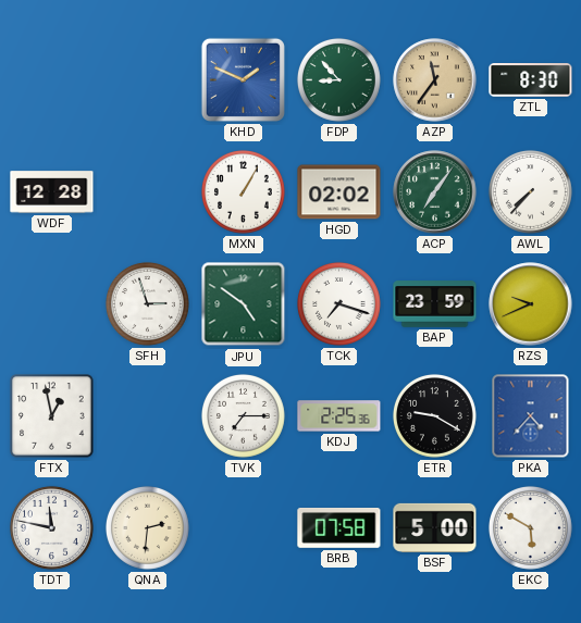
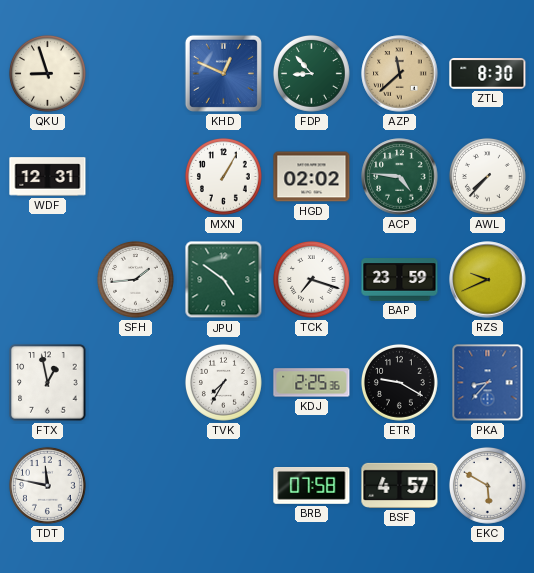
QKU: none -> 8:57
KHD: 1:49 -> 12:49
AZP: 11:36 -> 11:38
WDF: 12:28 -> 12:31
ACP: 7:06 -> 4:46
SFH: 2:57 -> 1:44
TVK: 7:15 -> 7:35
PKA: 4:37 -> 8:37
QNA: 2:31 -> none
BSF: 5:00 -> 4:57
